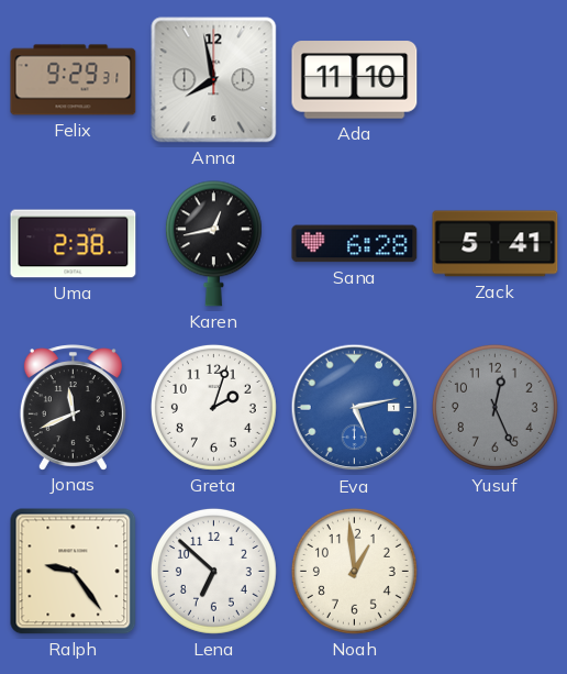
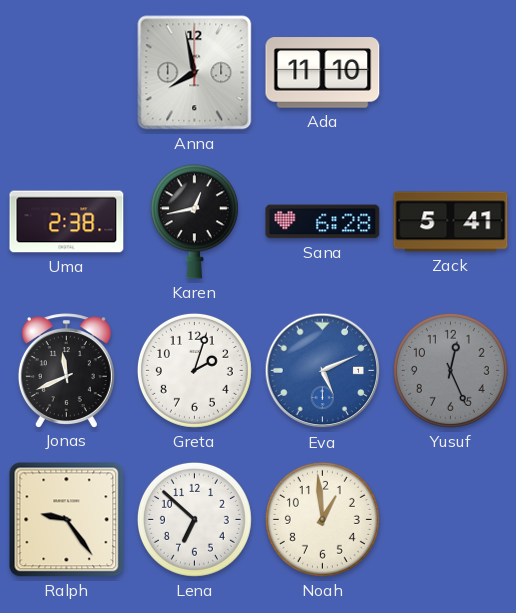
Felix: 9:29 -> none
Eva: 5:13 -> 5:11
